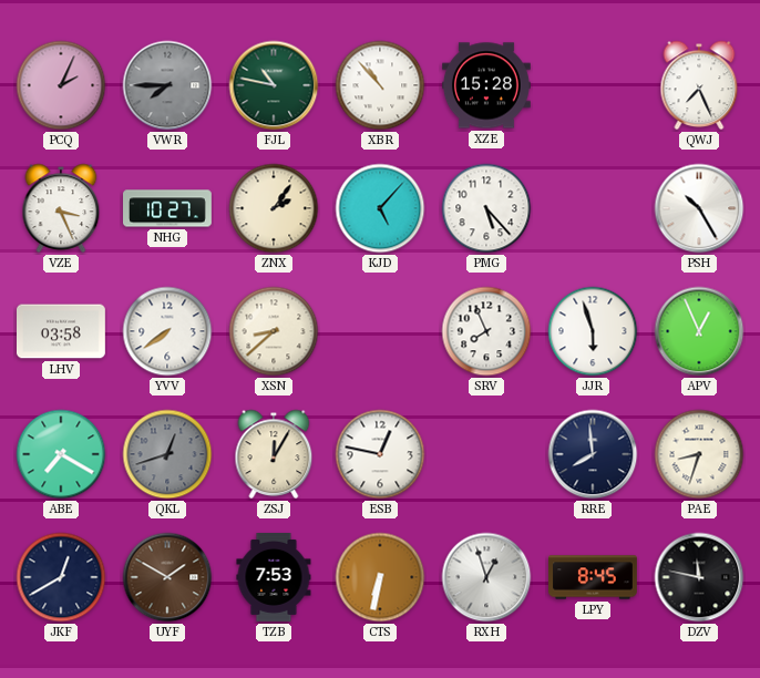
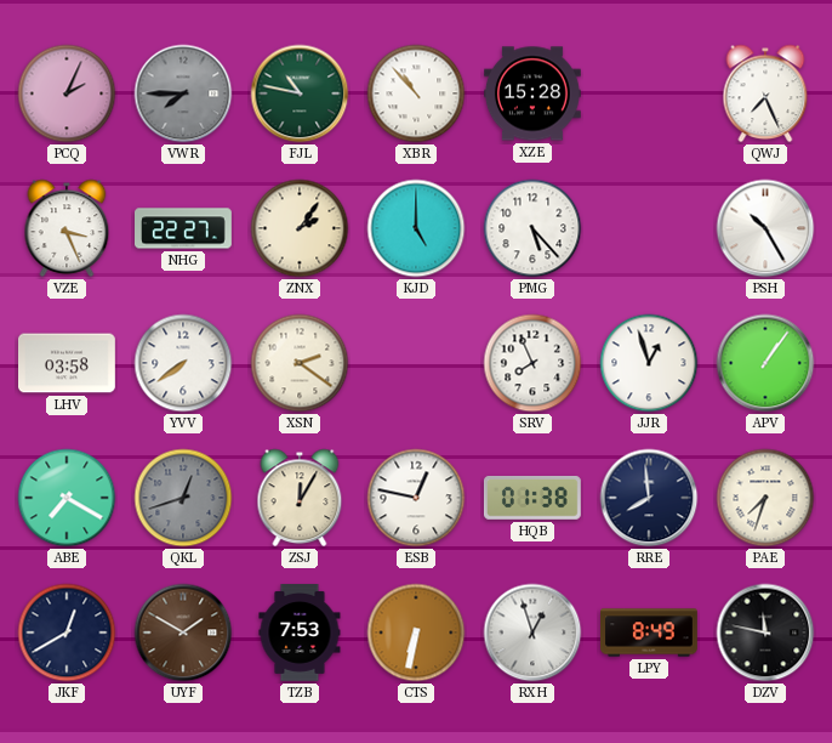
NHG: 10:27 -> 22:27
KJD: 5:07 -> 5:00
XSN: 8:38 -> 2:21
JJR: 5:57 -> 12:57
APV: 12:56 -> 1:06
HQB: none -> 01:38
PAE: 8:33 -> 7:33
LPY: 8:45 -> 8:49
